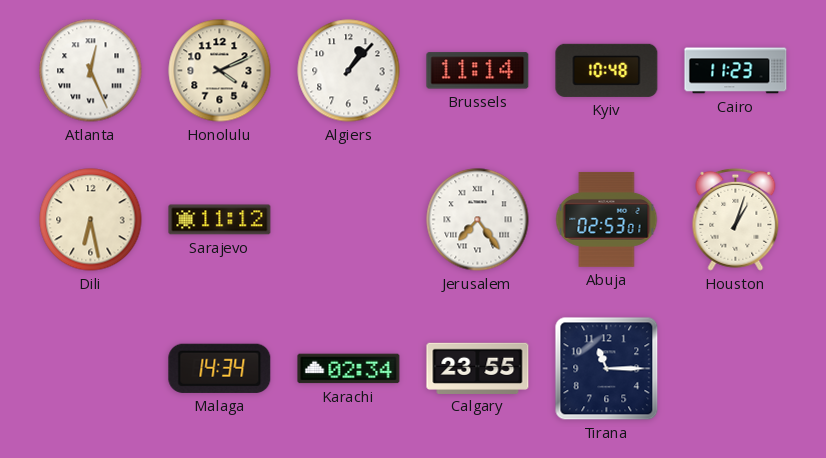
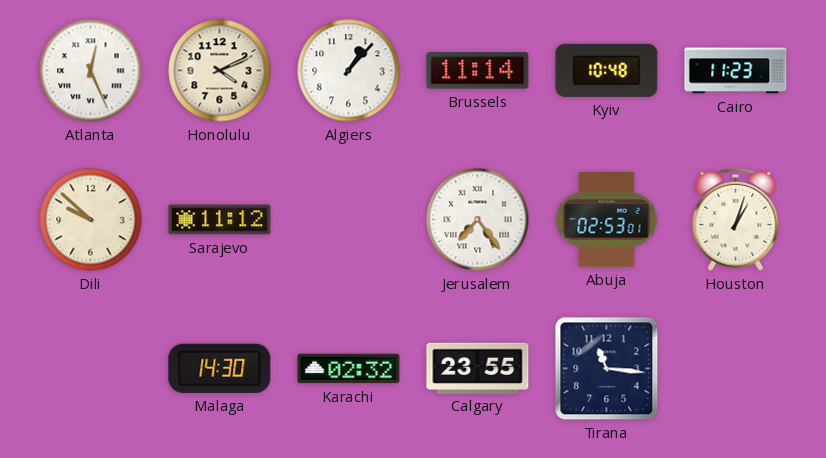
Dili: 6:28 -> 9:52
Malaga: 14:34 -> 14:30
Karachi: 02:34 -> 02:32
Tirana: 11:15 -> 11:16
